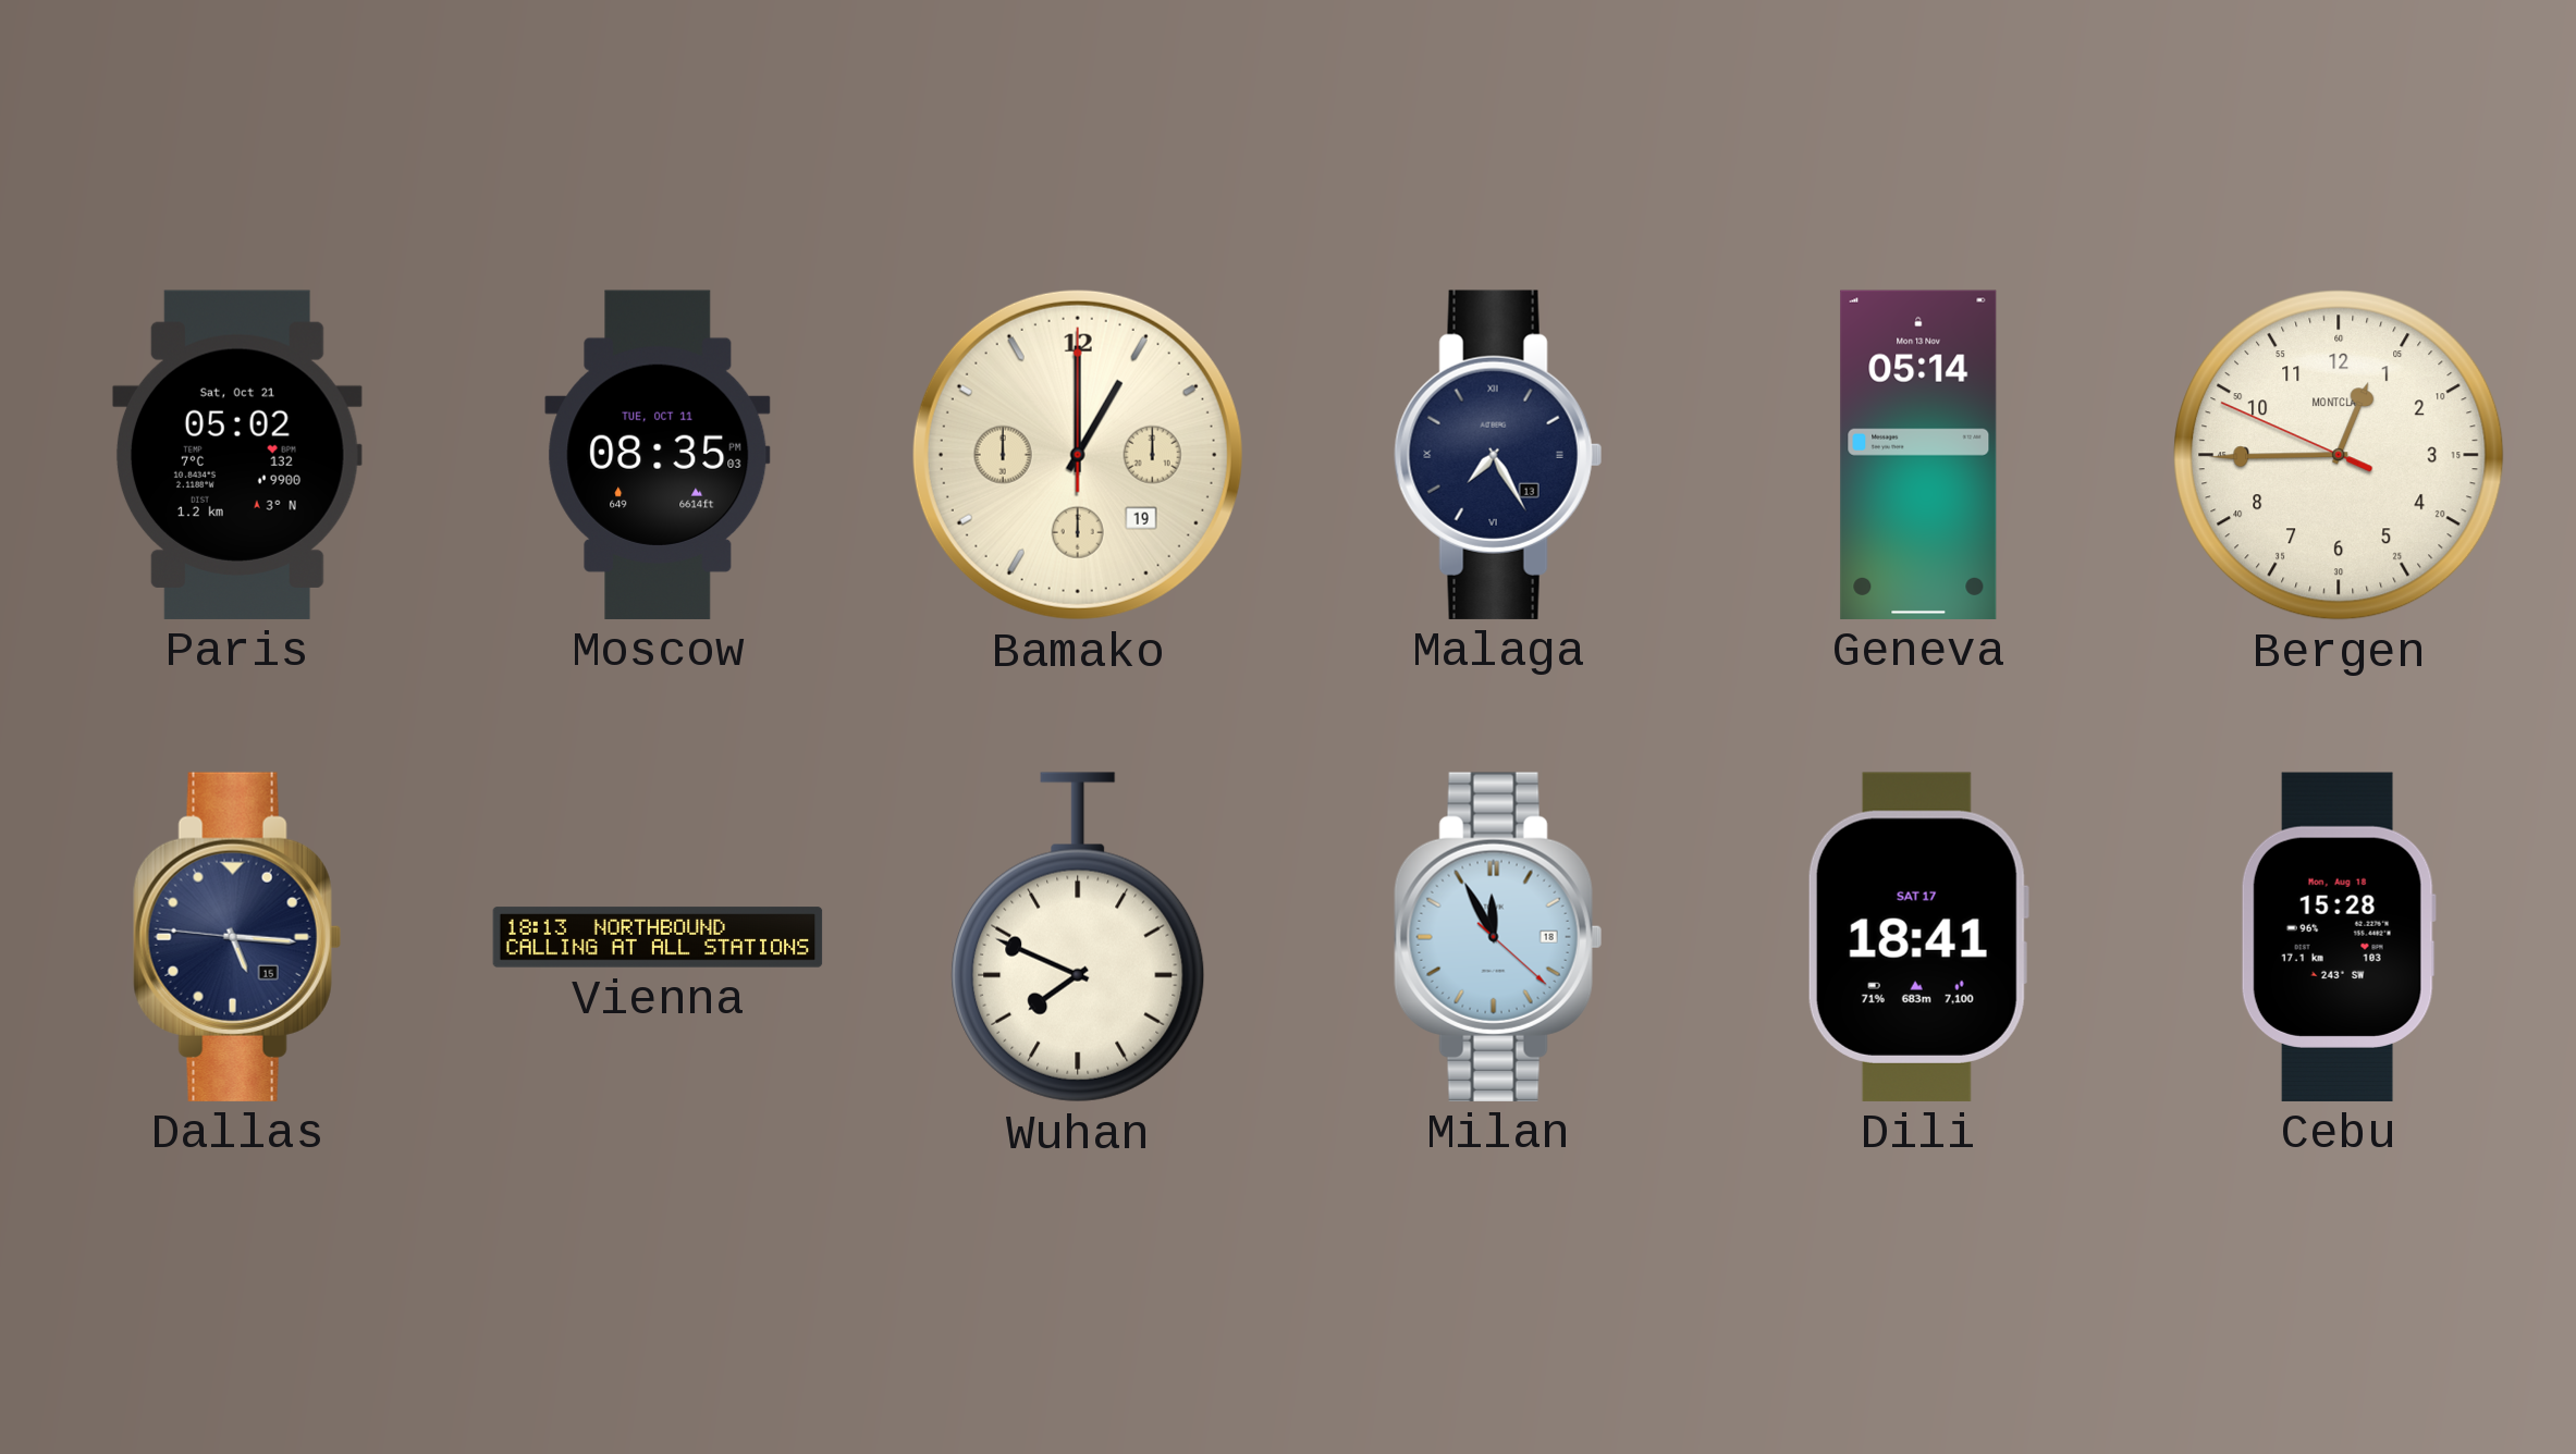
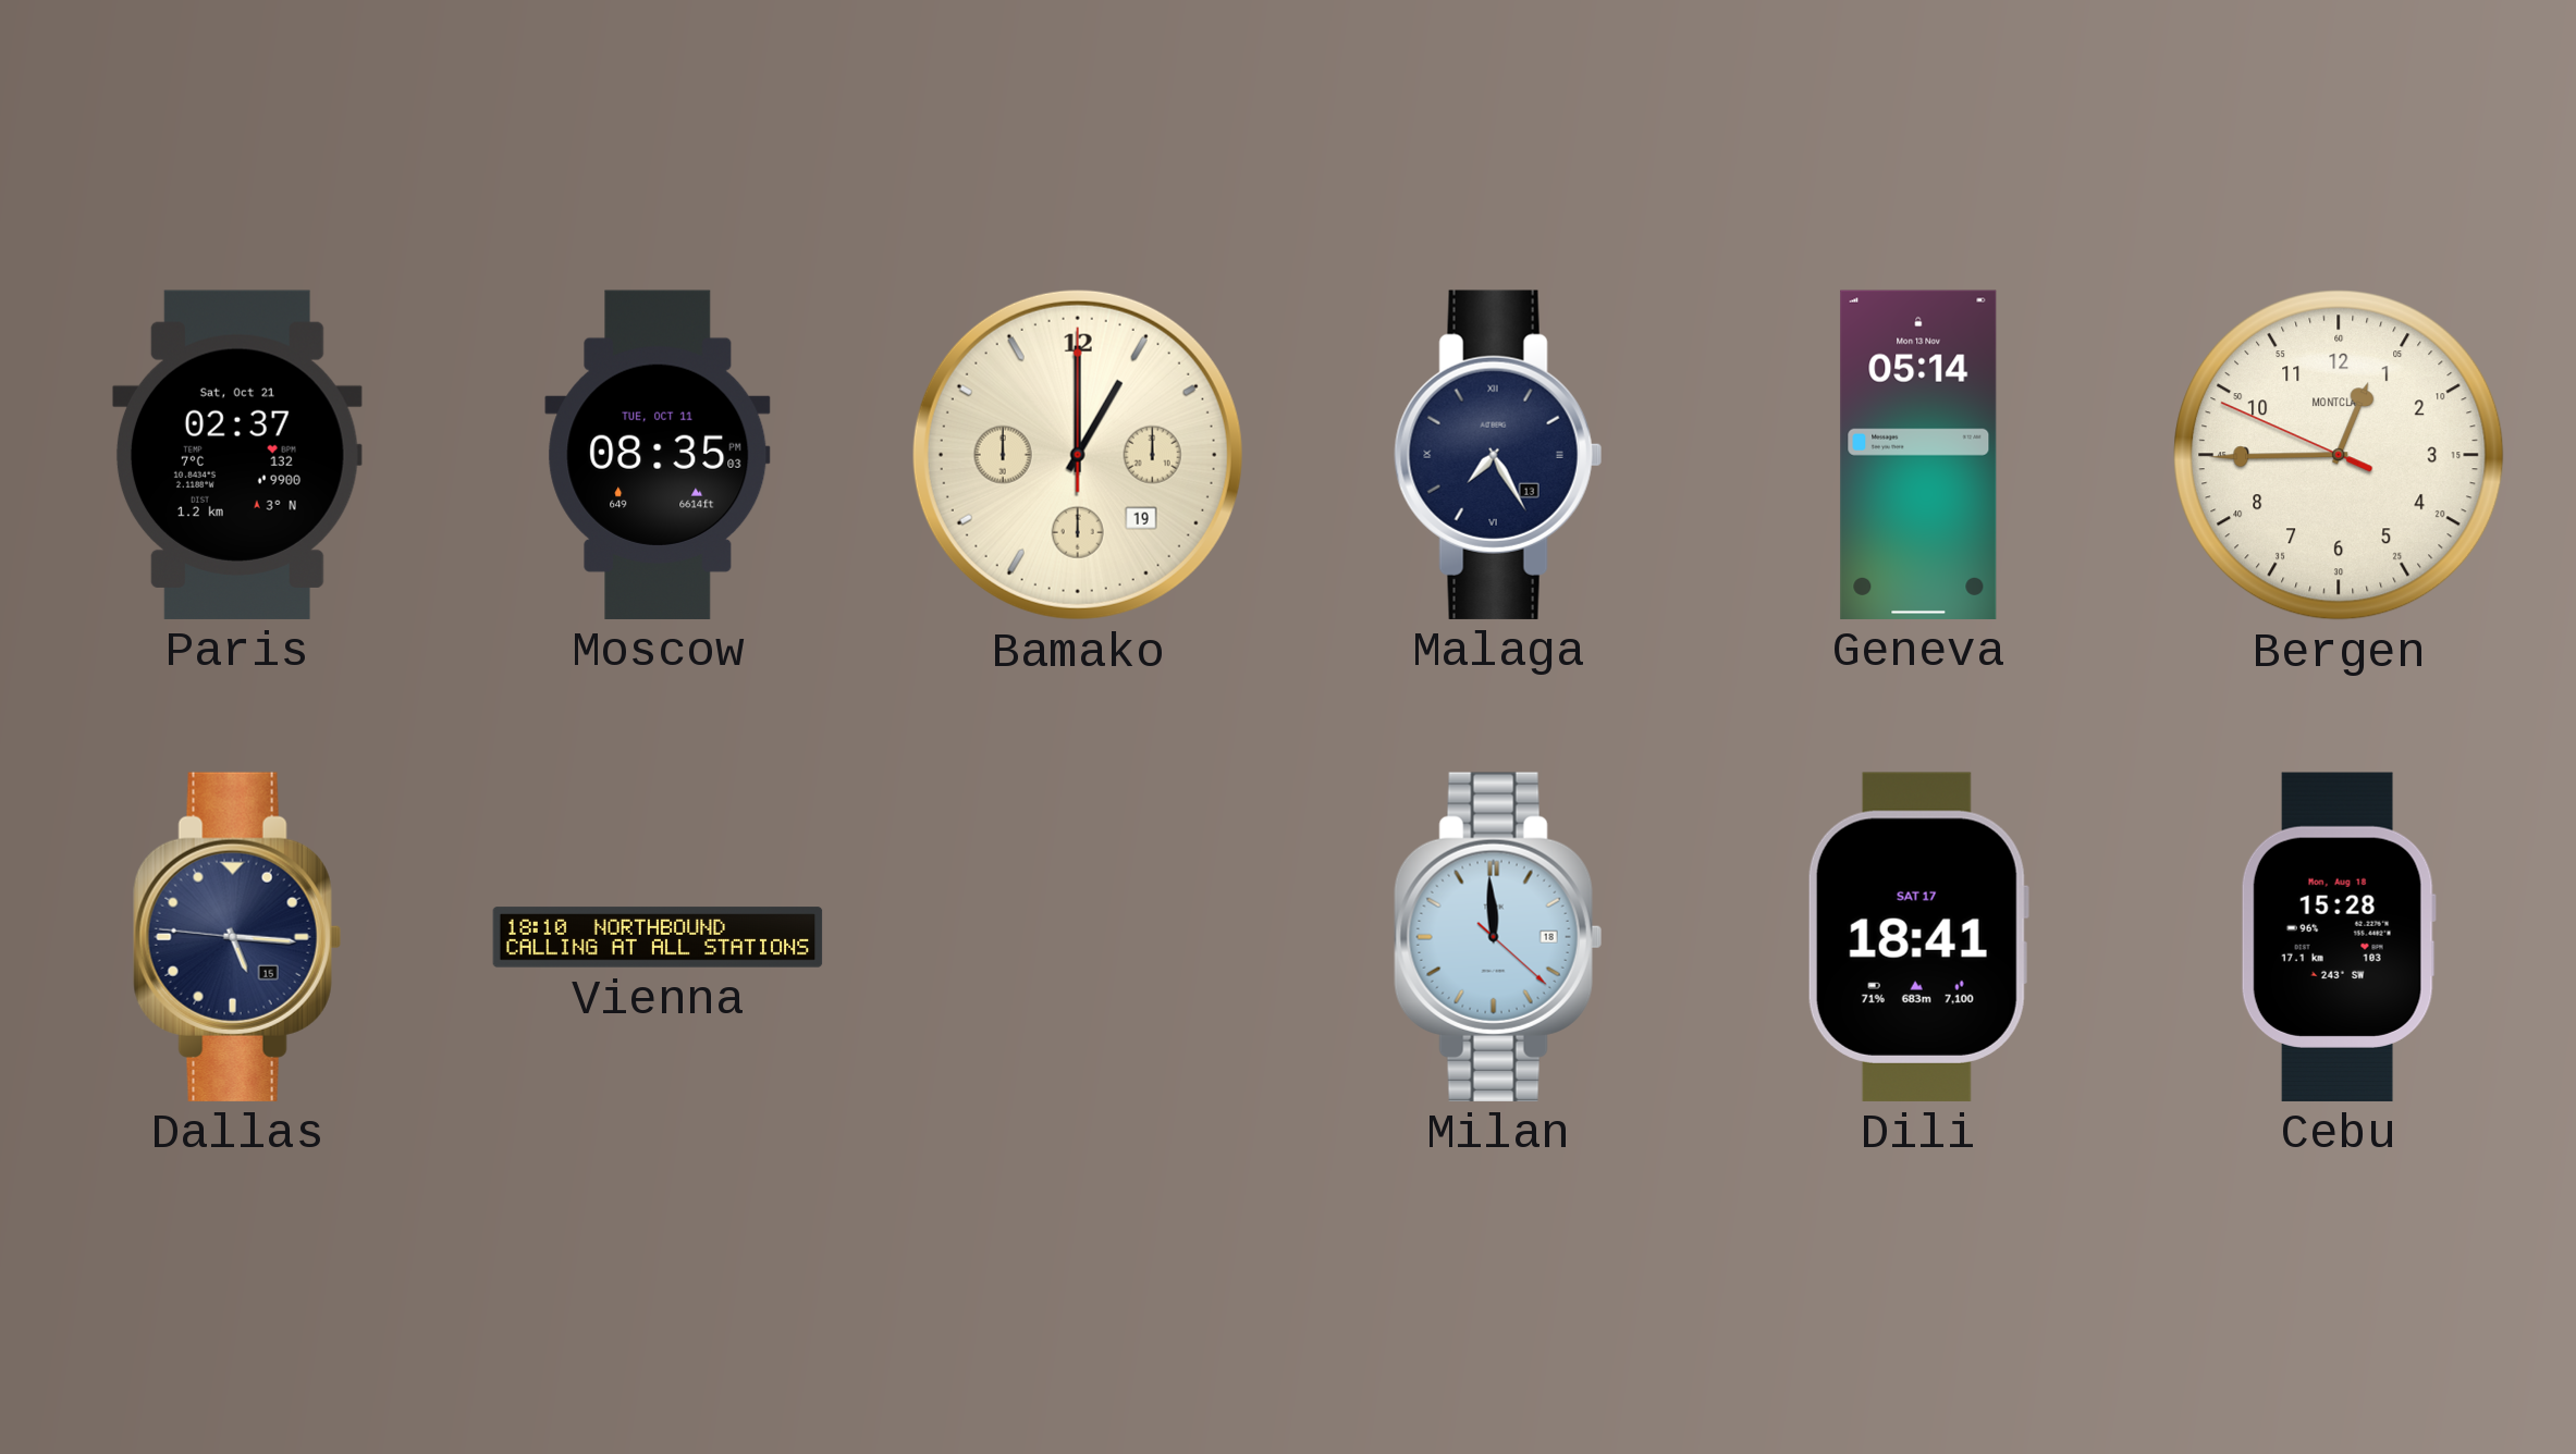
Paris: 05:02 -> 02:37
Vienna: 18:13 -> 18:10
Wuhan: 7:49 -> none
Milan: 11:55 -> 11:59
